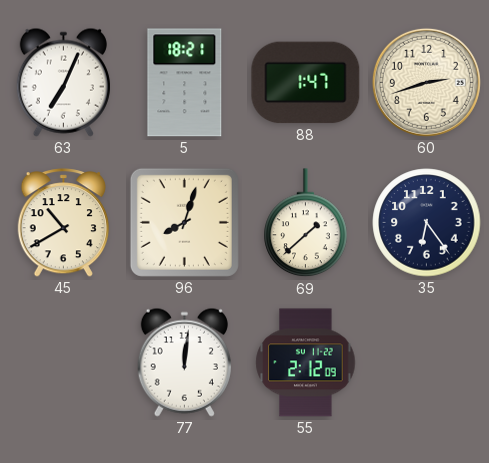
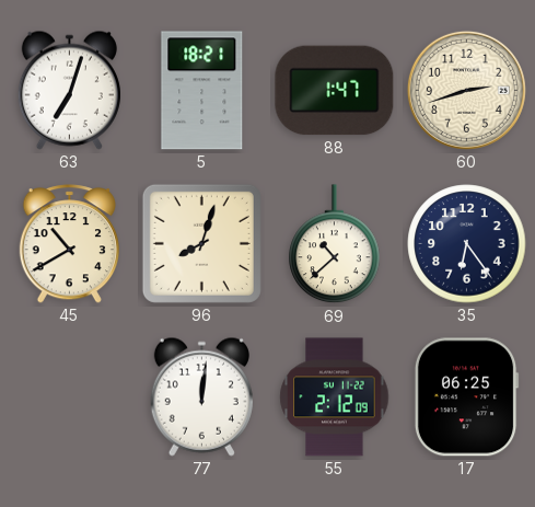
63: 7:04 -> 7:03
69: 1:38 -> 10:38
17: none -> 06:25
